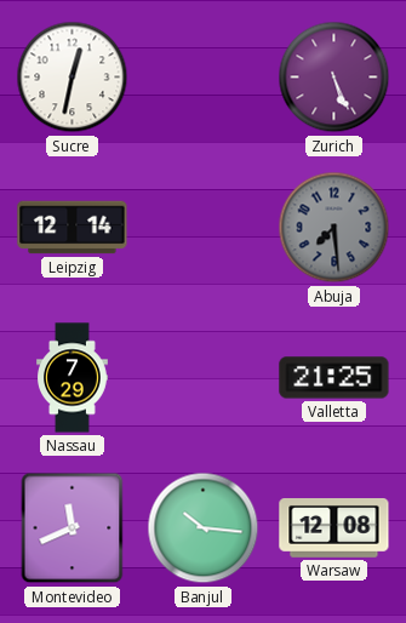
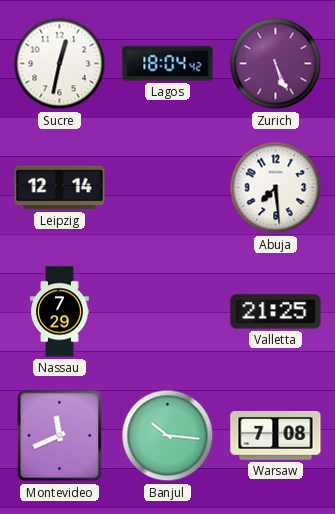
Lagos: none -> 18:04
Abuja dial: grey -> white
Warsaw: 12:08 -> 7:08
